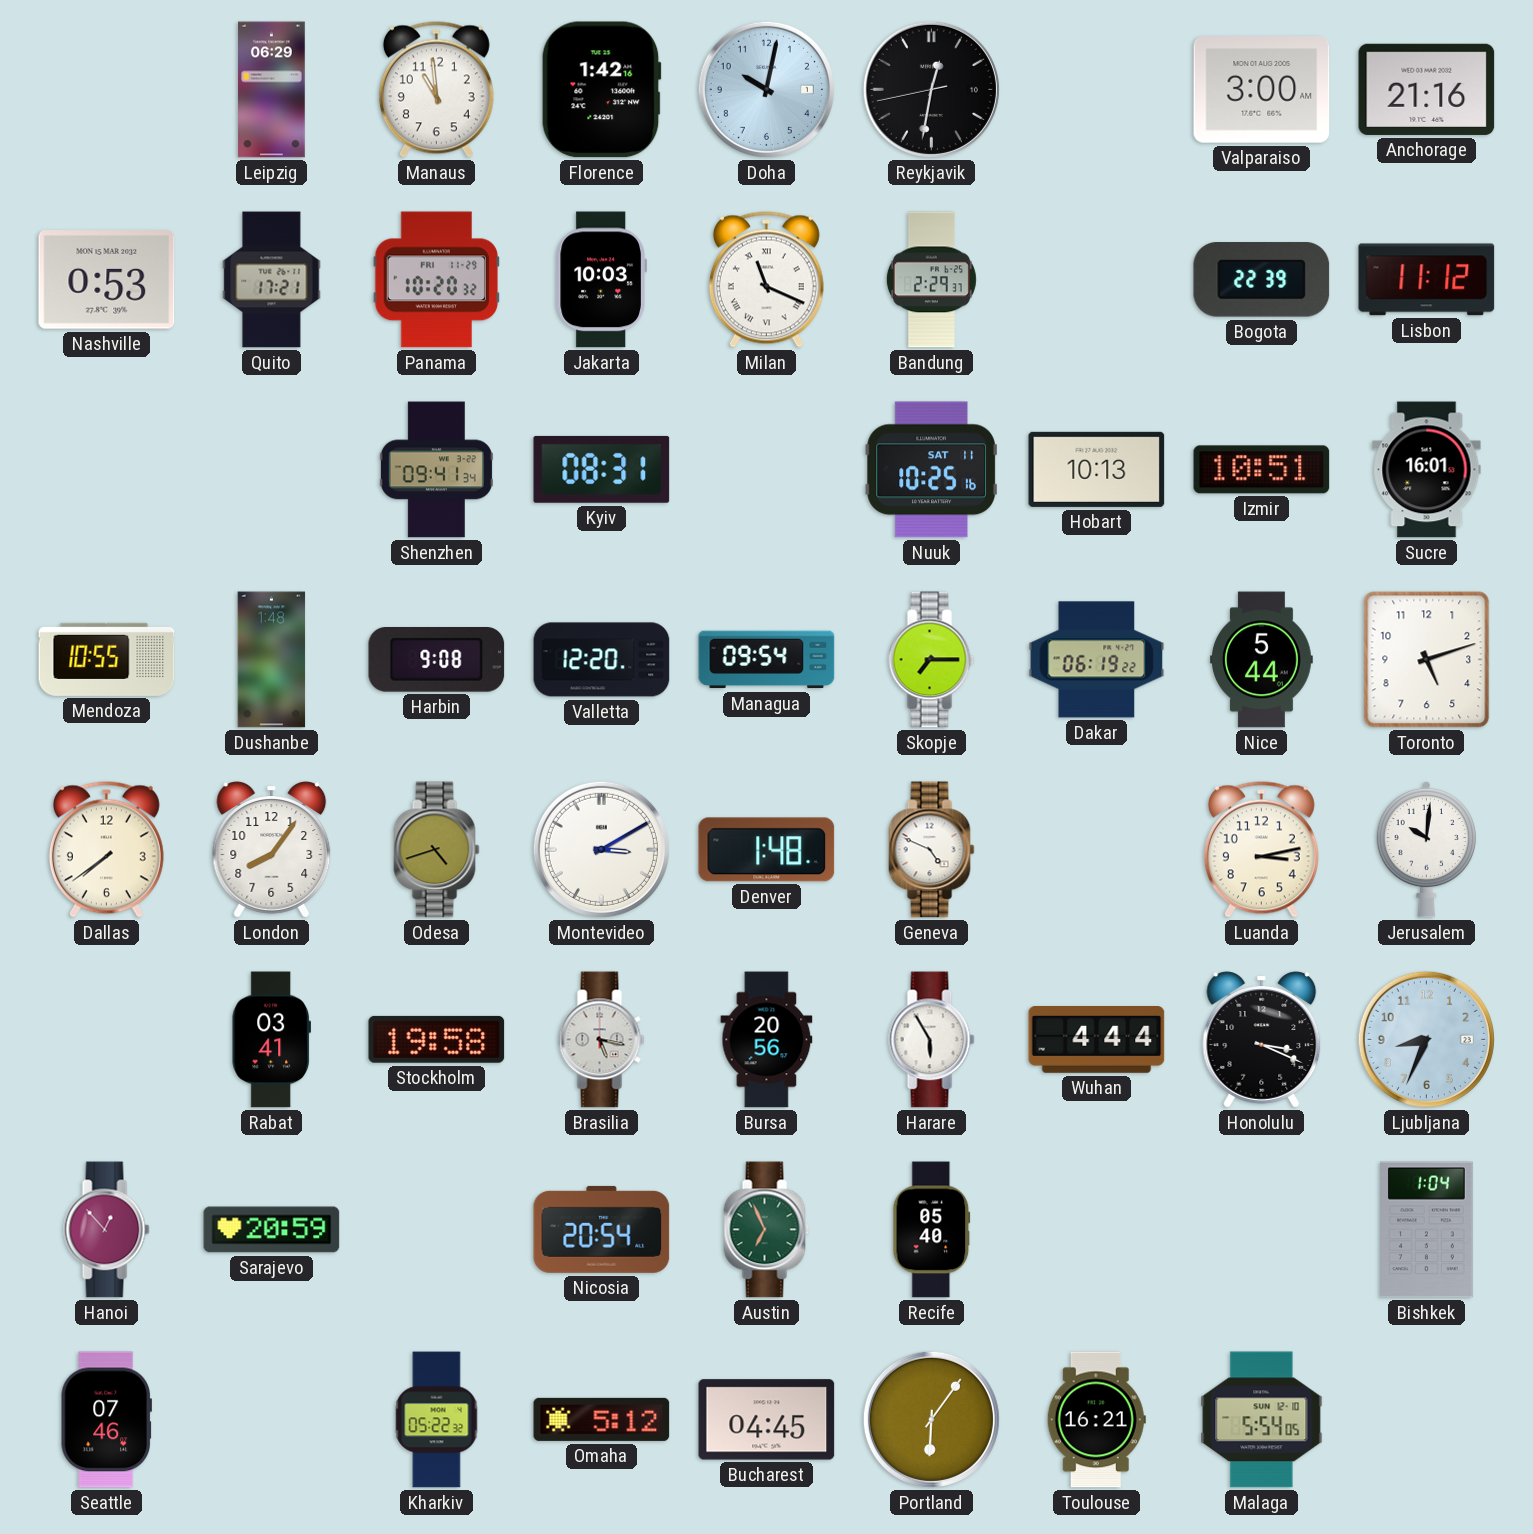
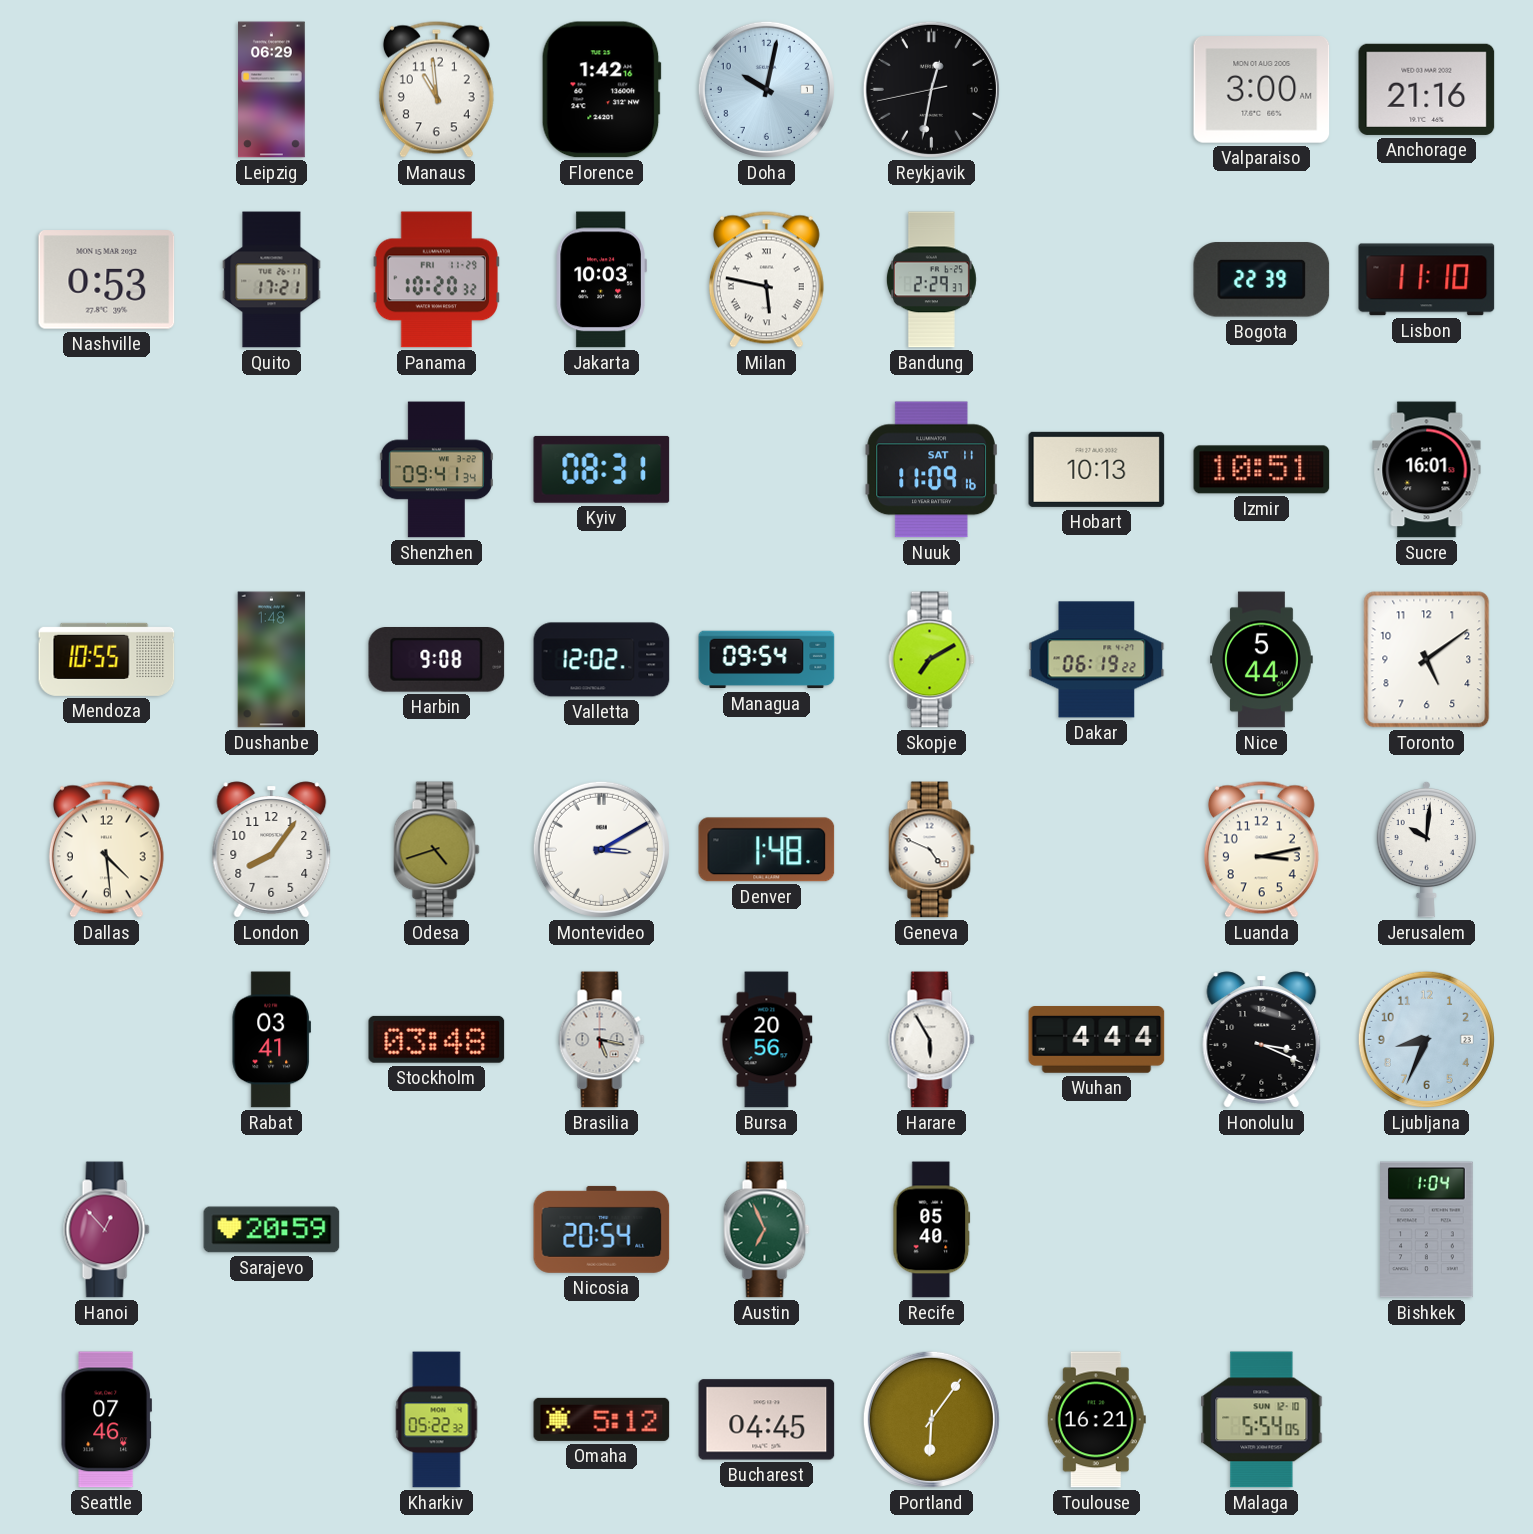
Milan: 11:19 -> 5:47
Lisbon: 11:12 -> 11:10
Nuuk: 10:25 -> 11:09
Valletta: 12:20 -> 12:02
Skopje: 7:15 -> 7:10
Toronto: 5:12 -> 5:09
Dallas: 7:39 -> 4:29
Stockholm: 19:58 -> 03:48
